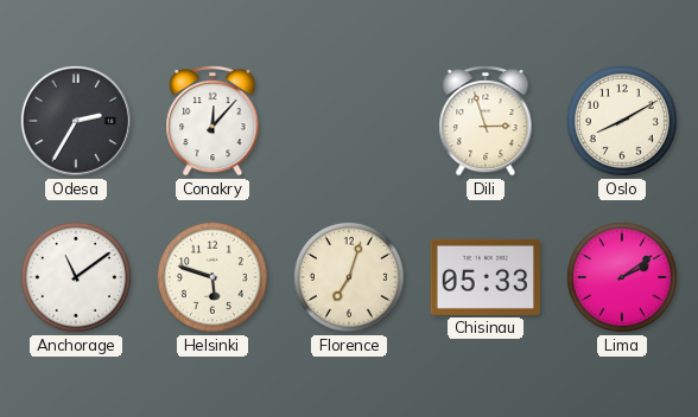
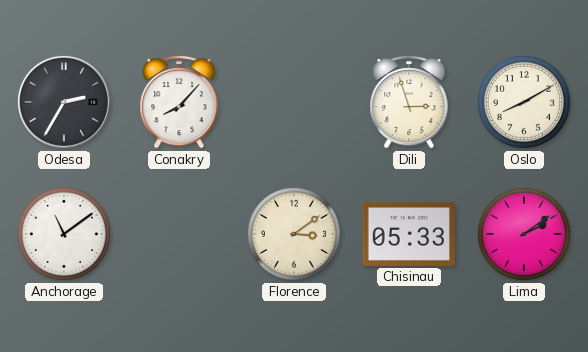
Conakry: 12:07 -> 8:07
Helsinki: 5:48 -> none
Florence: 7:03 -> 3:09
